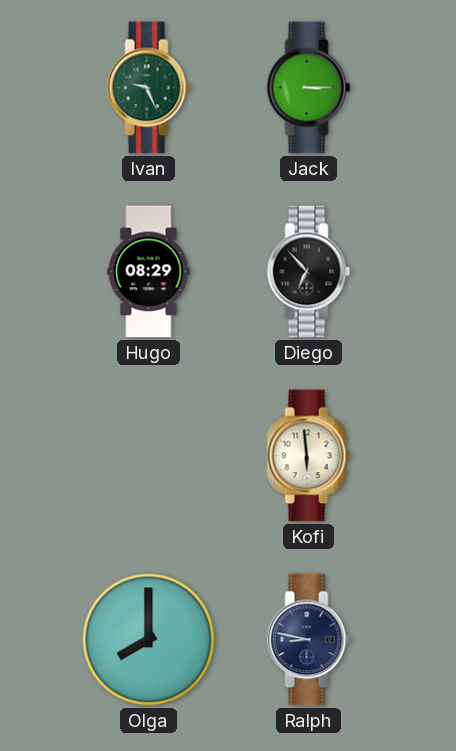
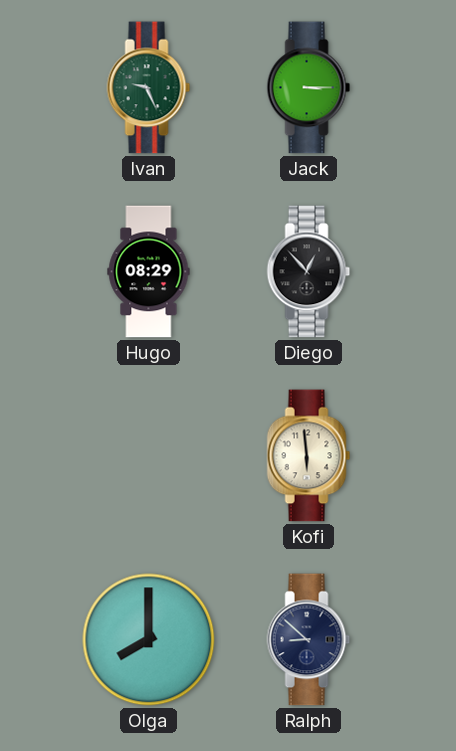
Diego: 6:53 -> 12:53
Ralph: 8:47 -> 8:52
